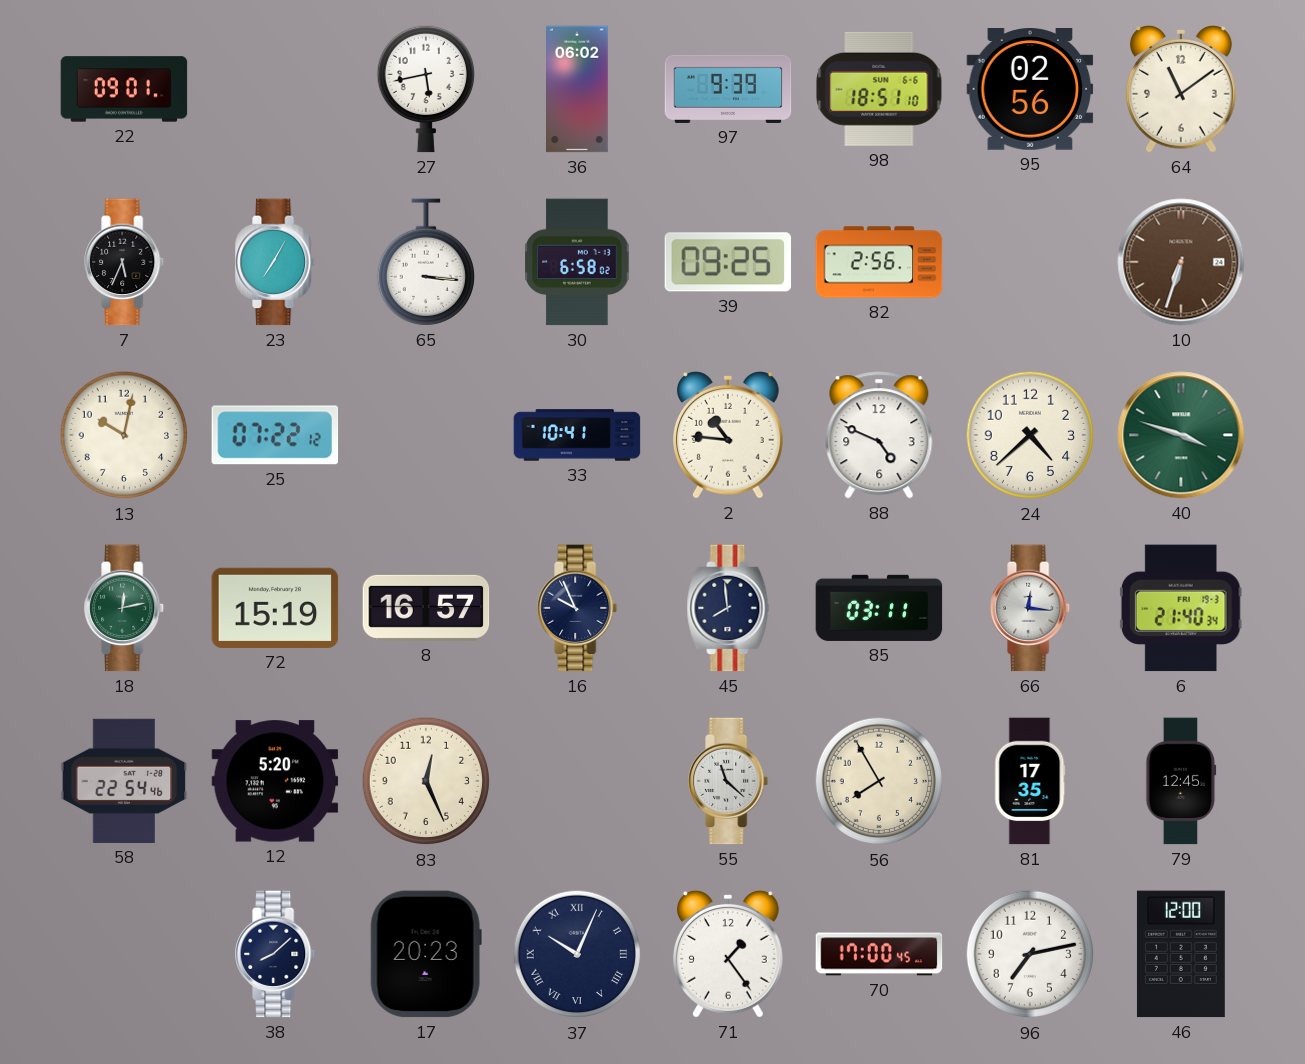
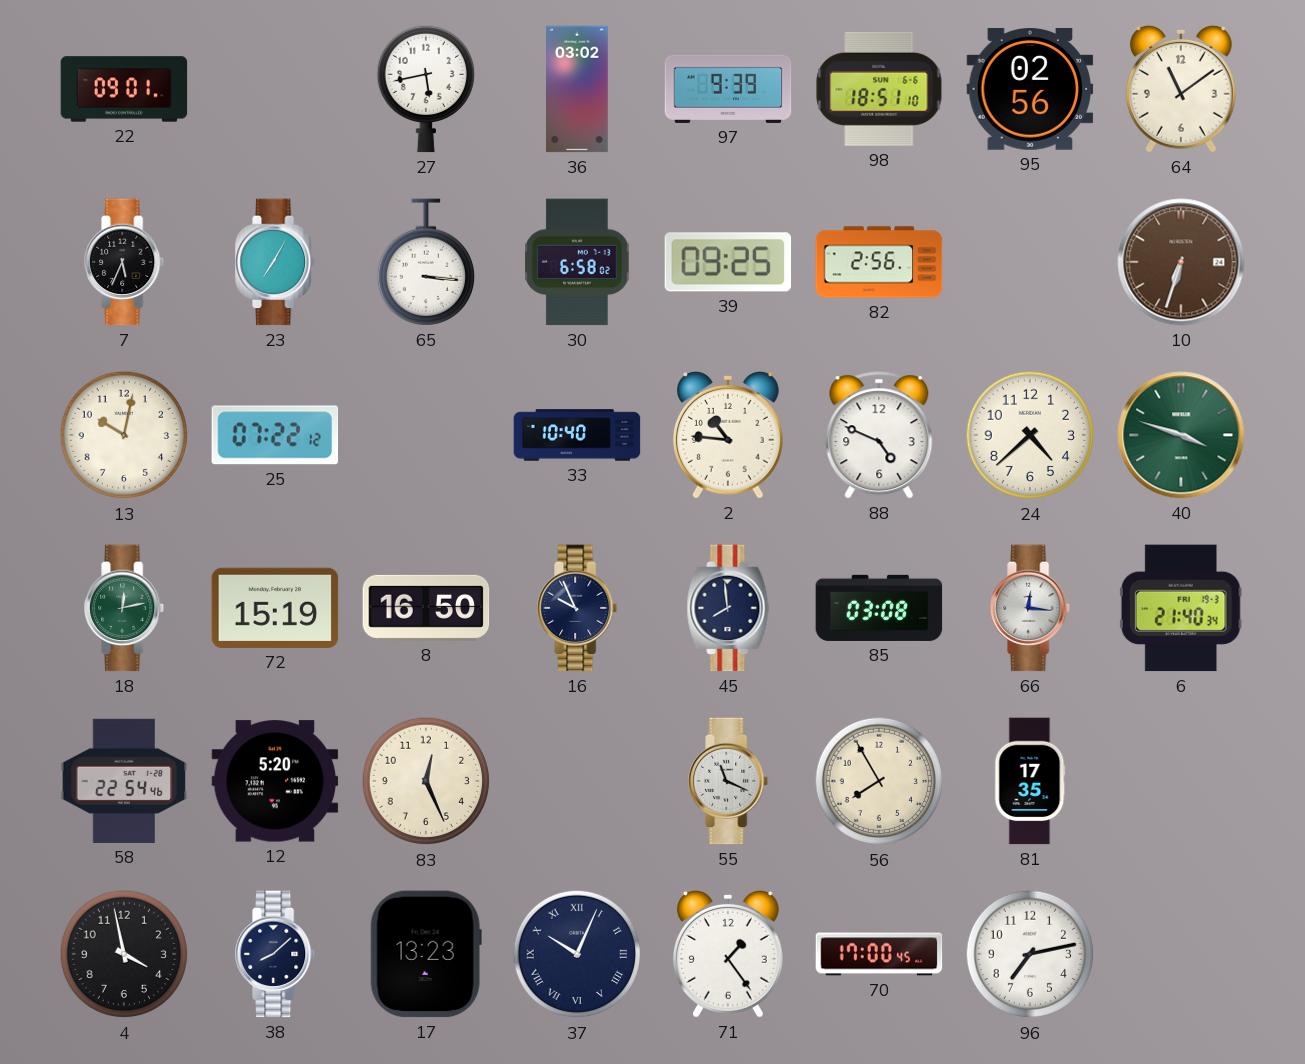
36: 06:02 -> 03:02
33: 10:41 -> 10:40
8: 16:57 -> 16:50
85: 03:11 -> 03:08
55: 11:22 -> 11:19
79: 12:45 -> none
4: none -> 3:58
17: 20:23 -> 13:23
46: 12:00 -> none
